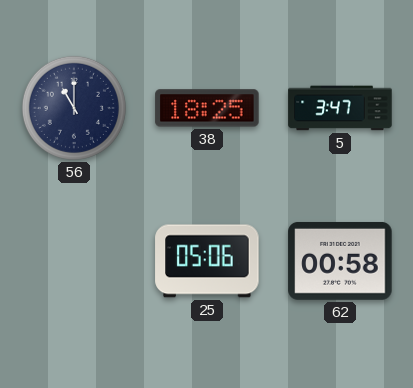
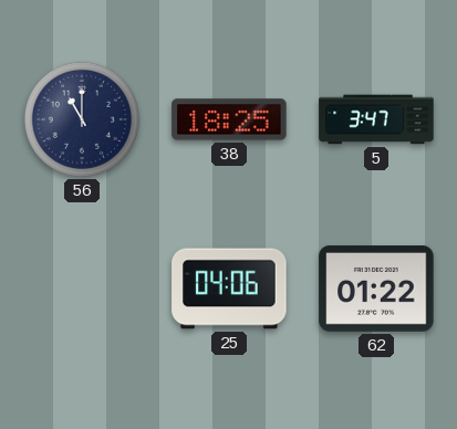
25: 05:06 -> 04:06
62: 00:58 -> 01:22
